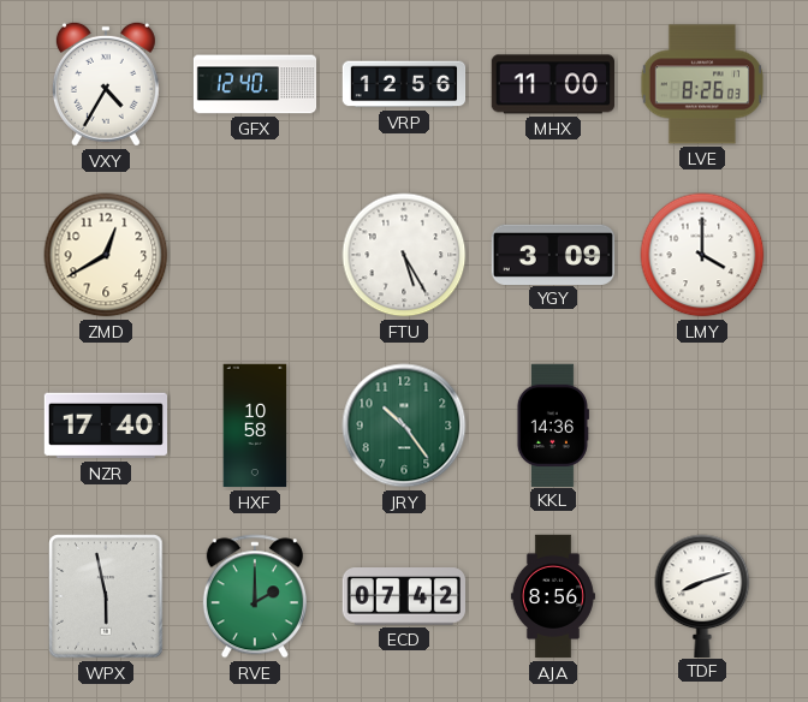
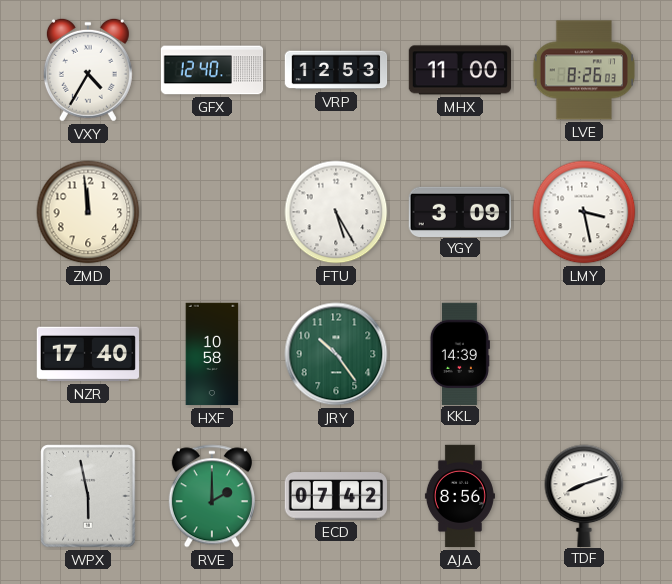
VRP: 12:56 -> 12:53
ZMD: 12:40 -> 11:59
LMY: 4:00 -> 3:28
KKL: 14:36 -> 14:39
